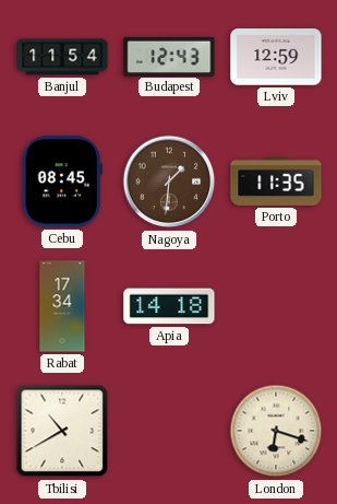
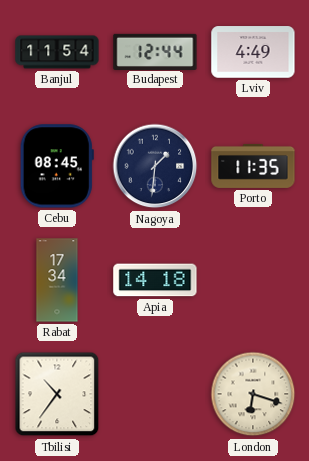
Budapest: 12:43 -> 12:44
Lviv: 12:59 -> 4:49
Nagoya dial: brown -> navy
Tbilisi: 10:40 -> 10:36
